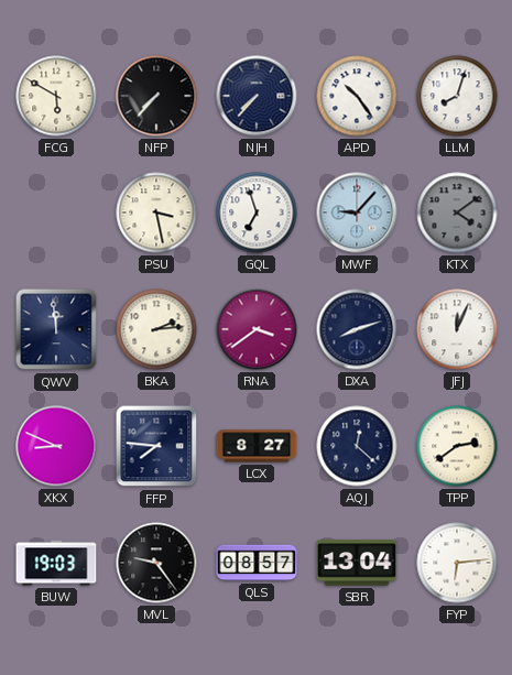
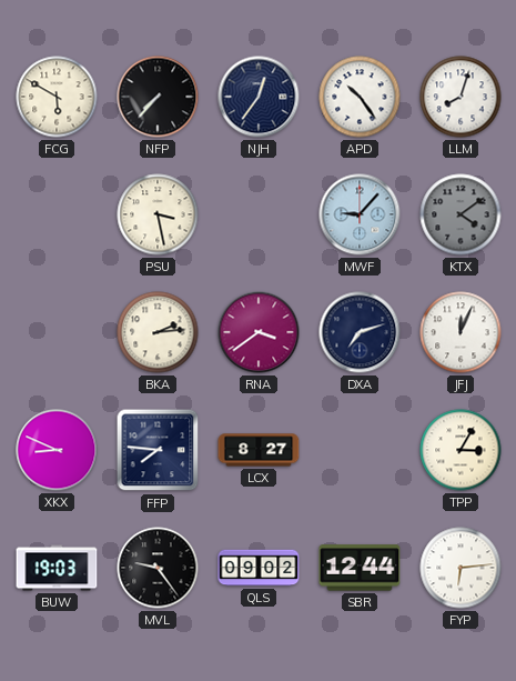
NJH: 7:37 -> 12:36
GQL: 6:57 -> none
QWV: 11:59 -> none
DXA: 8:12 -> 7:12
AQJ: 12:22 -> none
TPP: 2:39 -> 3:05
QLS: 08:57 -> 09:02
SBR: 13:04 -> 12:44
